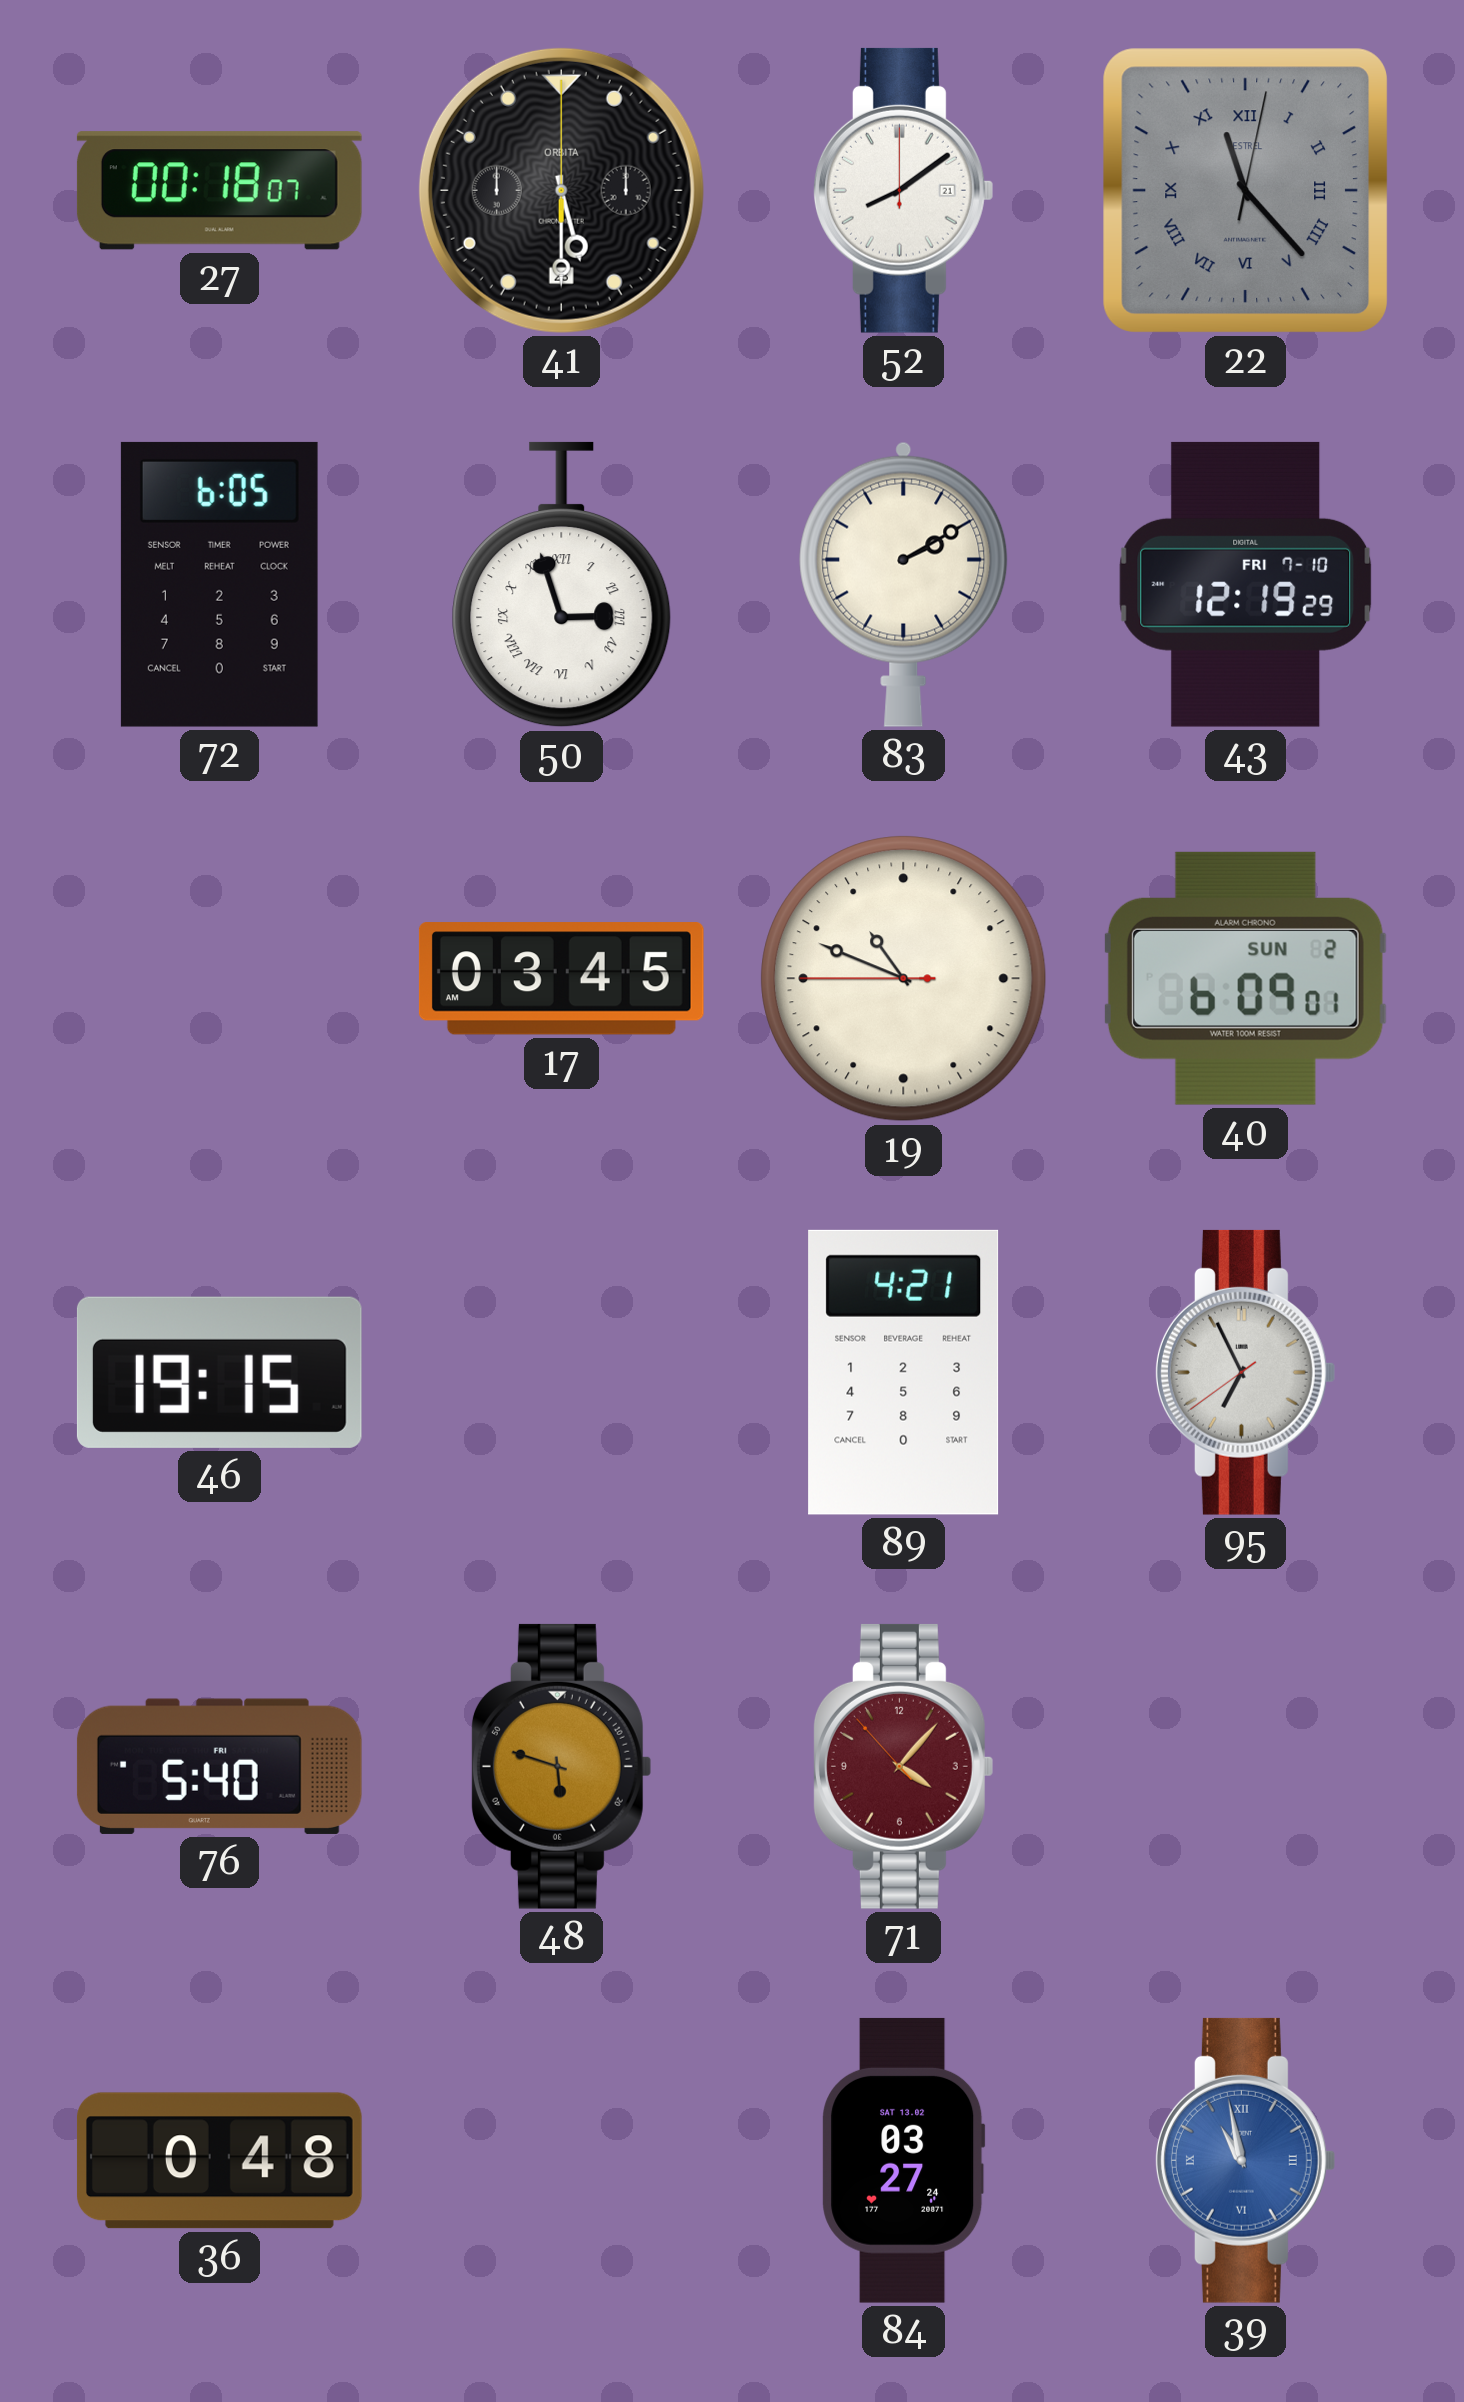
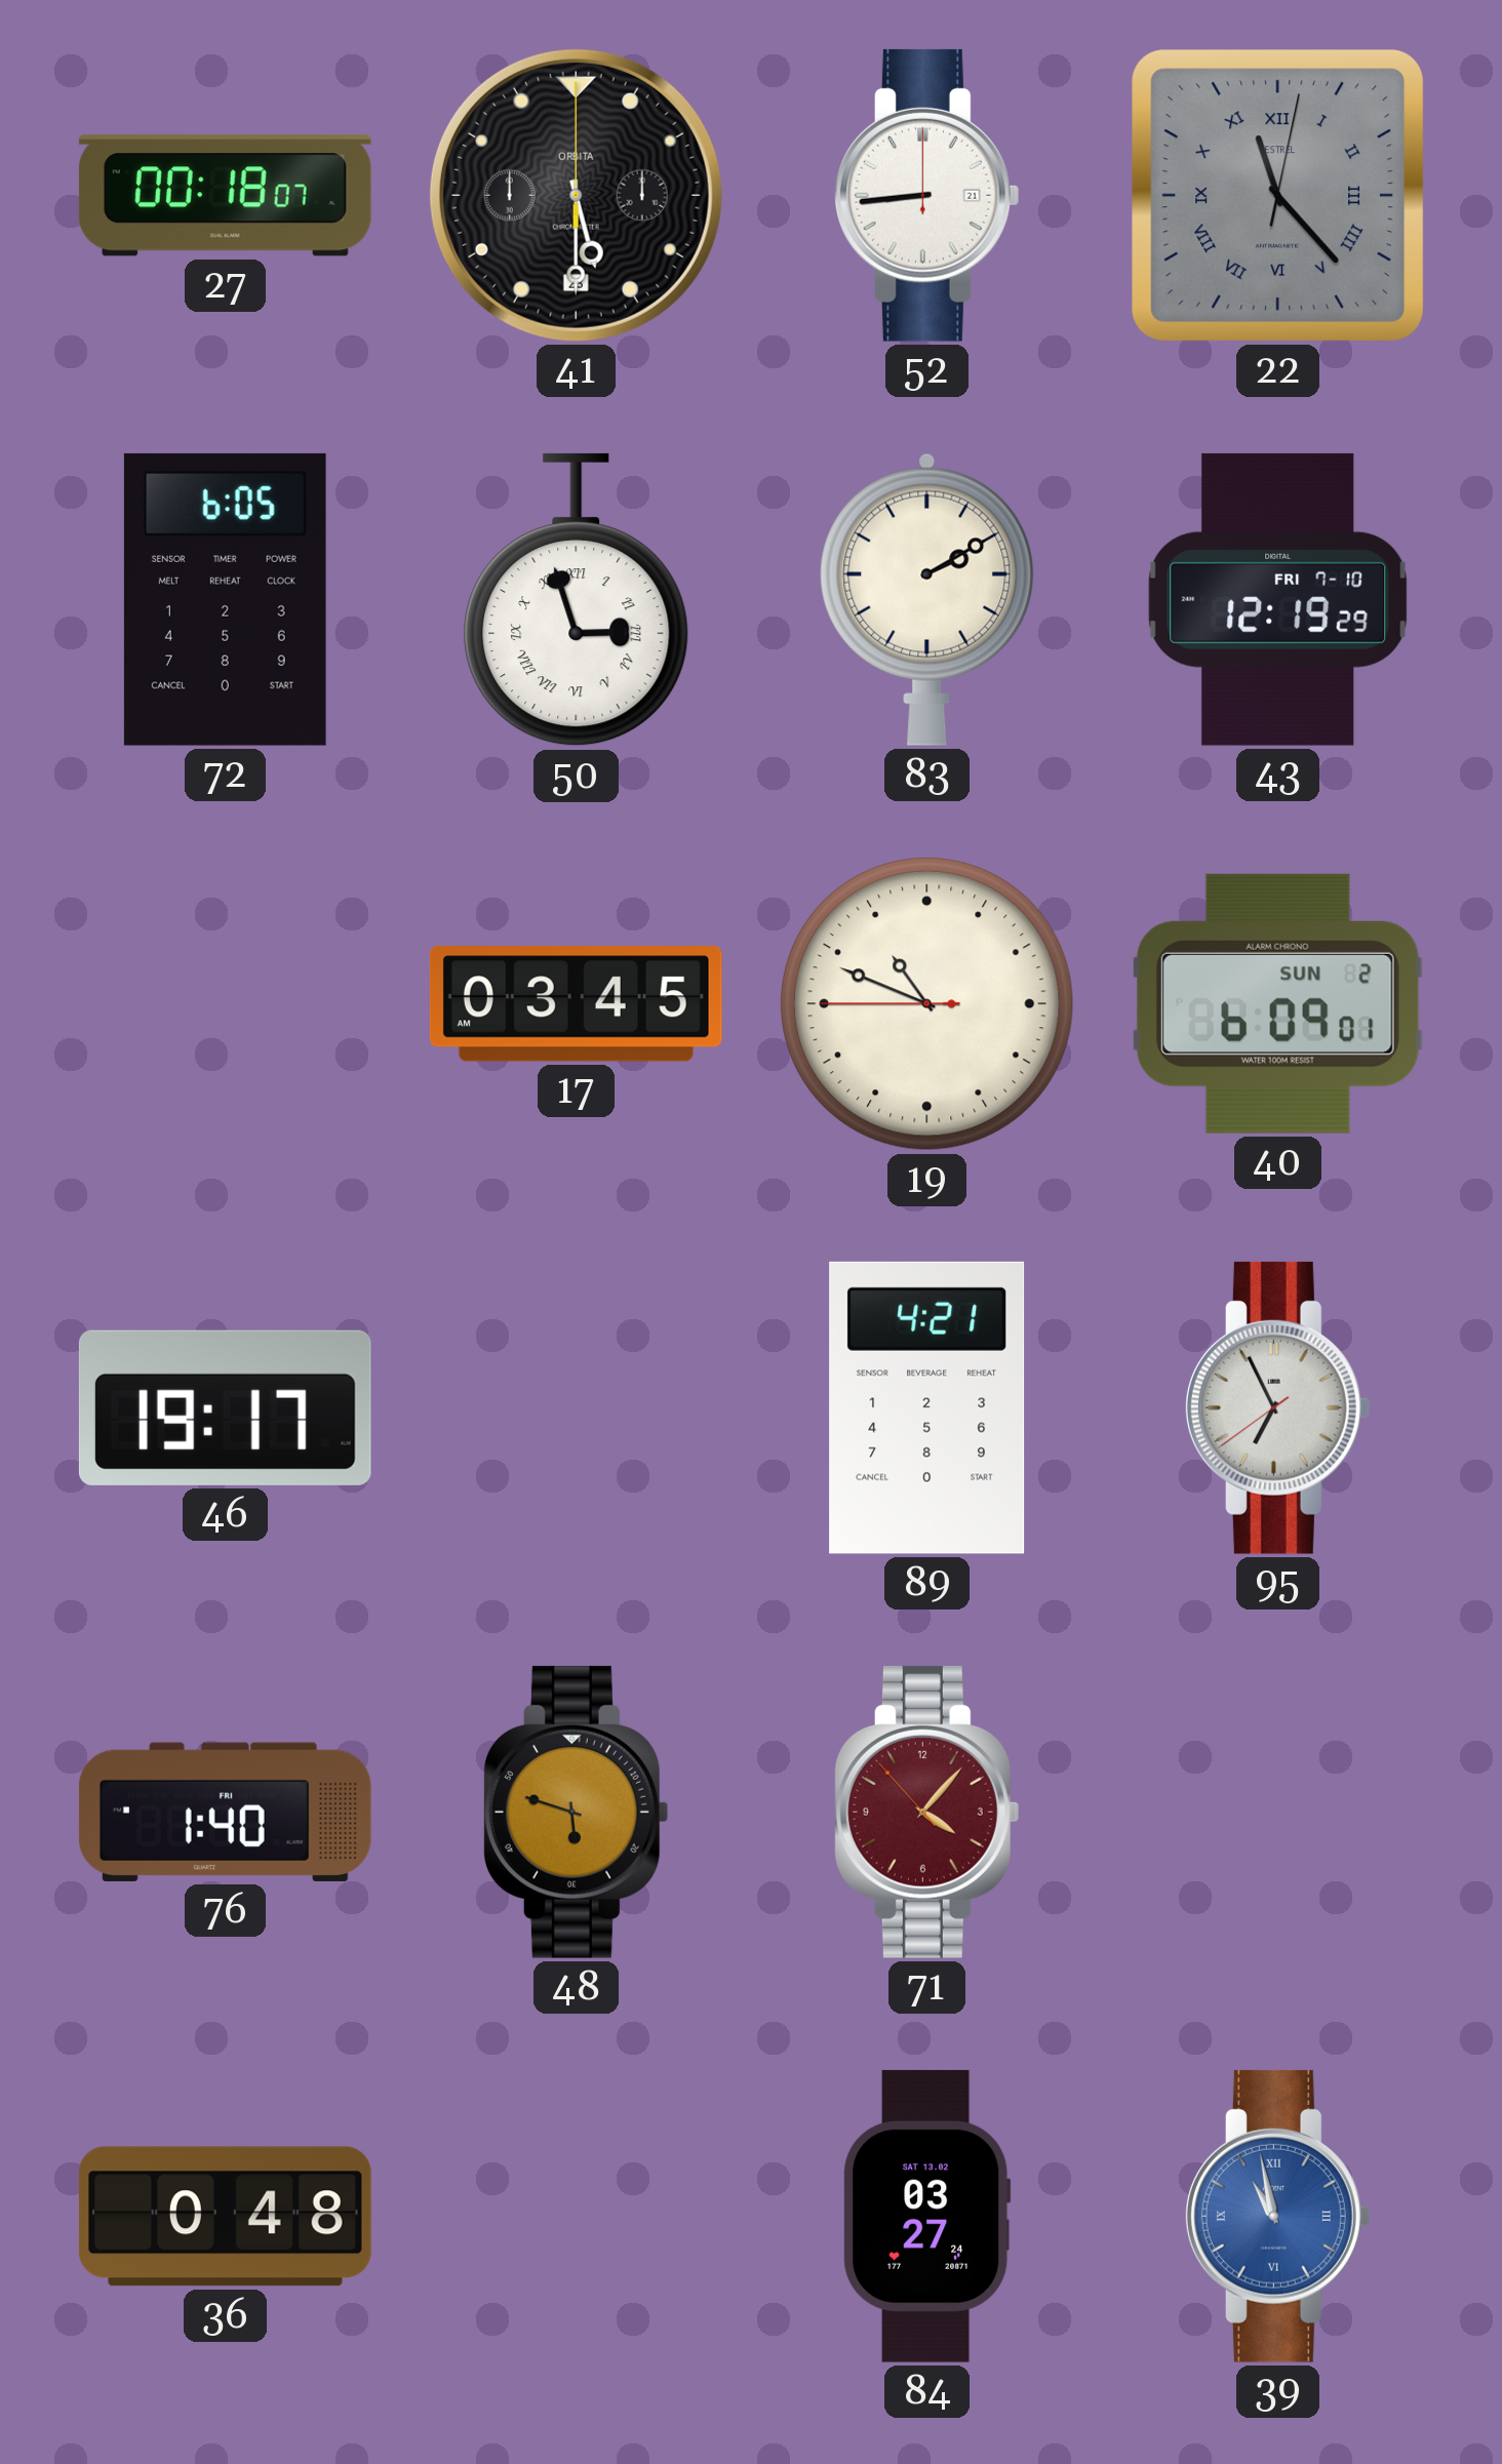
52: 8:09 -> 8:44
46: 19:15 -> 19:17
76: 5:40 -> 1:40
